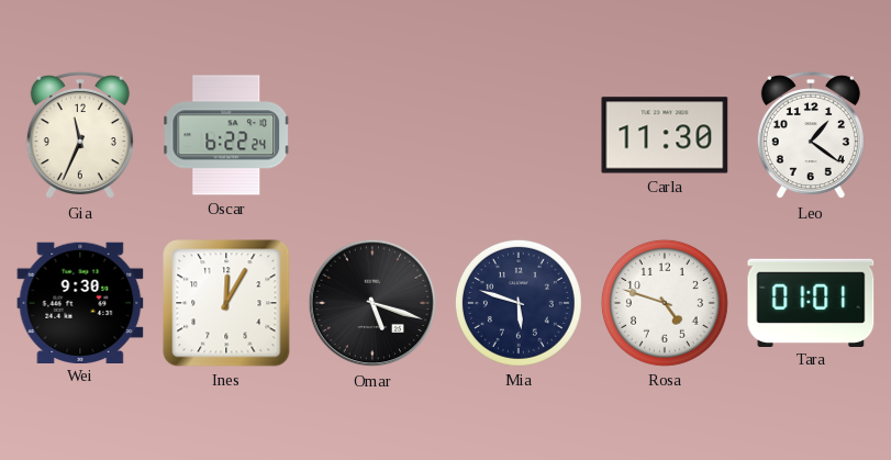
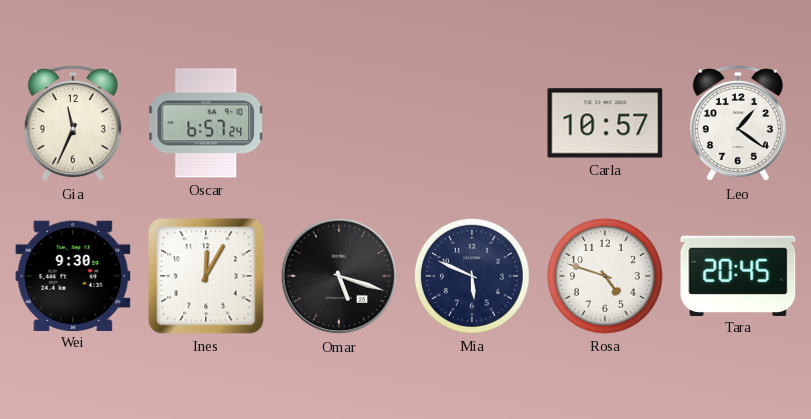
Oscar: 6:22 -> 6:57
Carla: 11:30 -> 10:57
Mia: 5:48 -> 5:49
Tara: 01:01 -> 20:45
